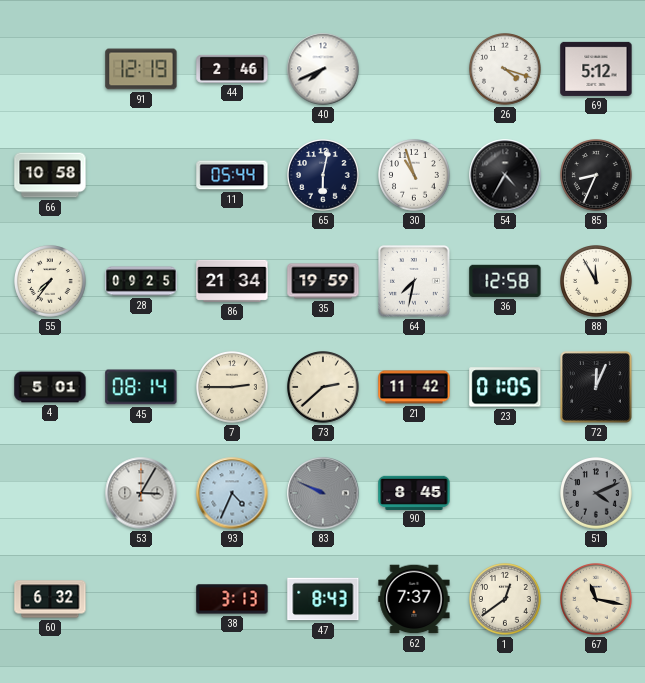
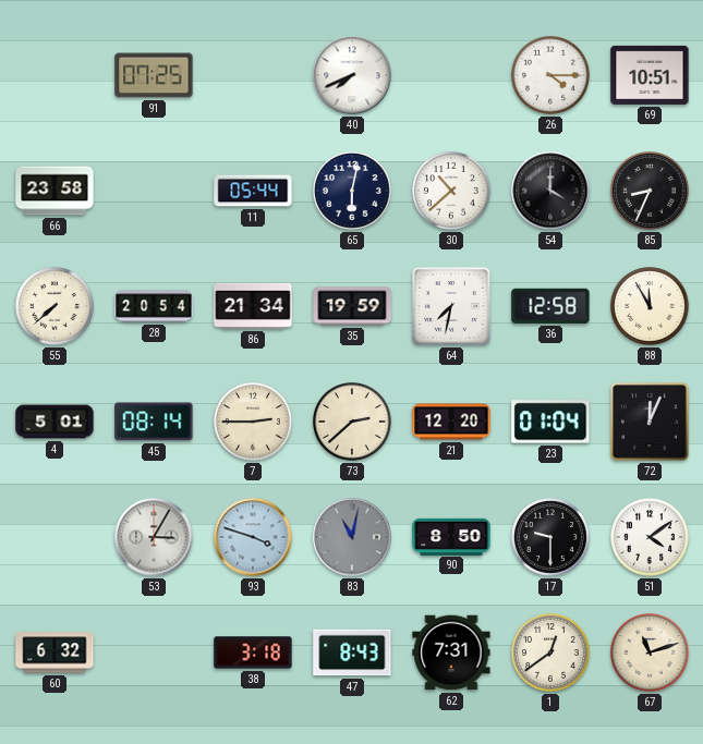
91: 12:19 -> 07:25
44: 2:46 -> none
26: 4:18 -> 4:15
69: 5:12 -> 10:51
66: 10:58 -> 23:58
30: 10:57 -> 10:38
54: 4:35 -> 4:00
55: 7:36 -> 7:38
28: 09:25 -> 20:54
21: 11:42 -> 12:20
23: 01:05 -> 01:04
93: 4:34 -> 3:48
83: 9:49 -> 11:02
90: 8:45 -> 8:50
17: none -> 9:30
51: 4:11 -> 4:09
51 dial: grey -> white
38: 3:13 -> 3:18
62: 7:37 -> 7:31
67: 11:17 -> 11:12
